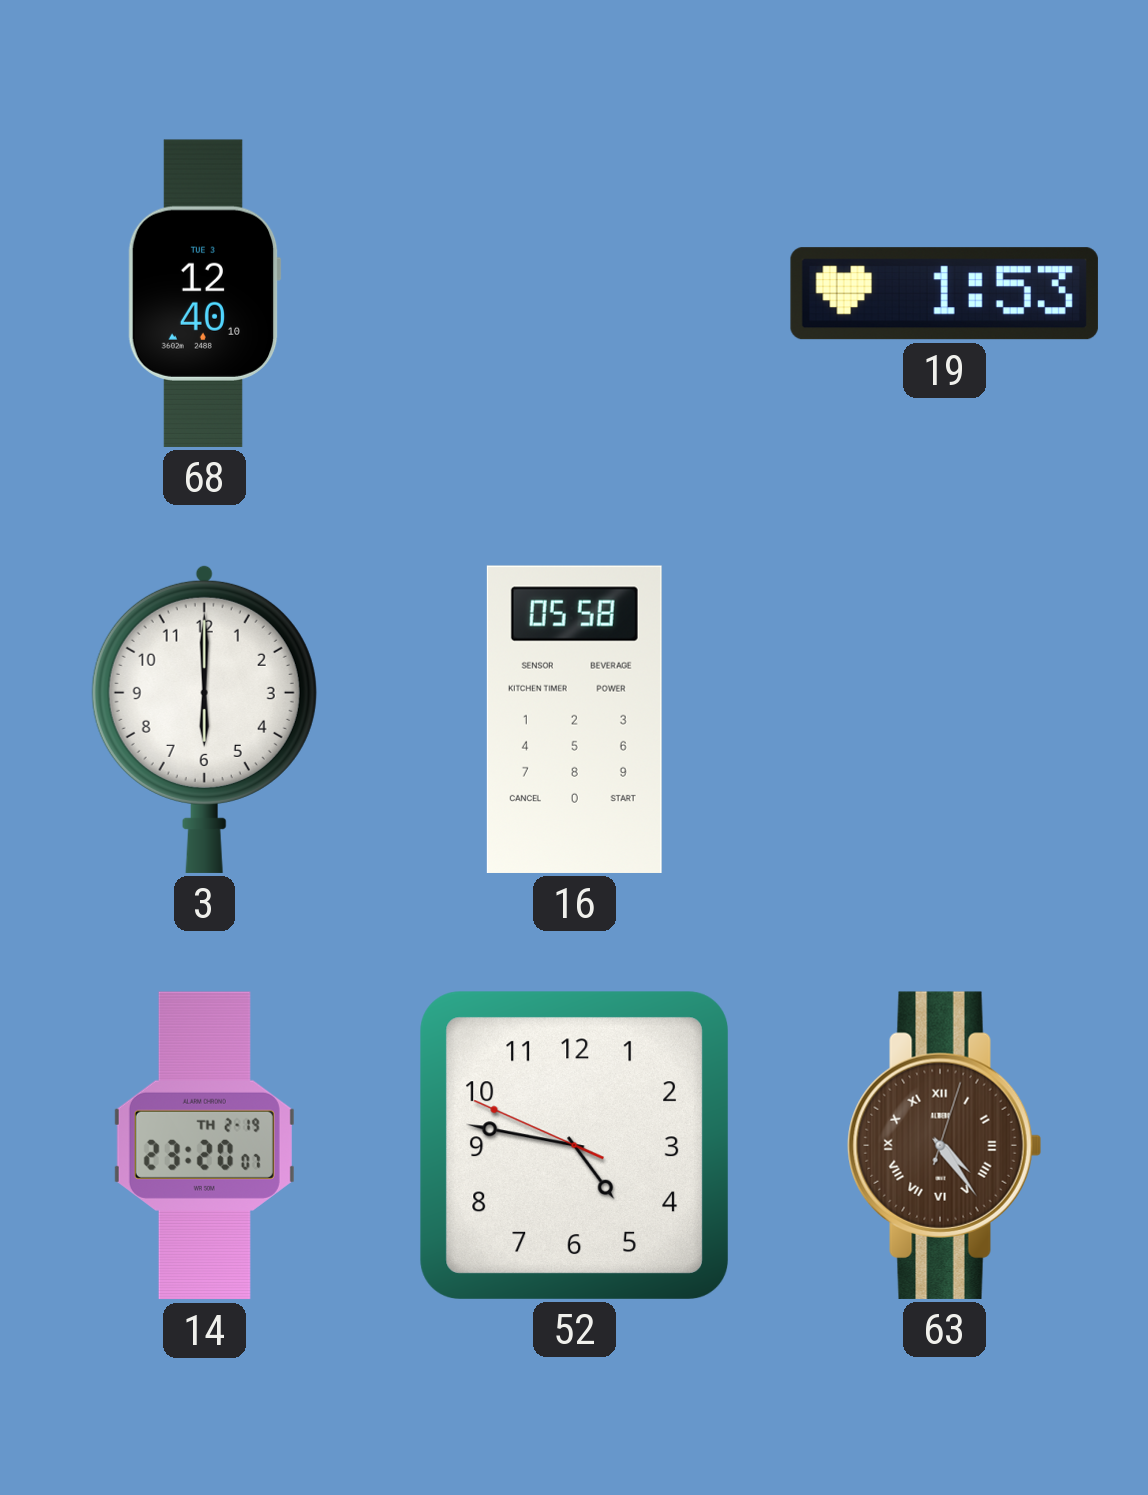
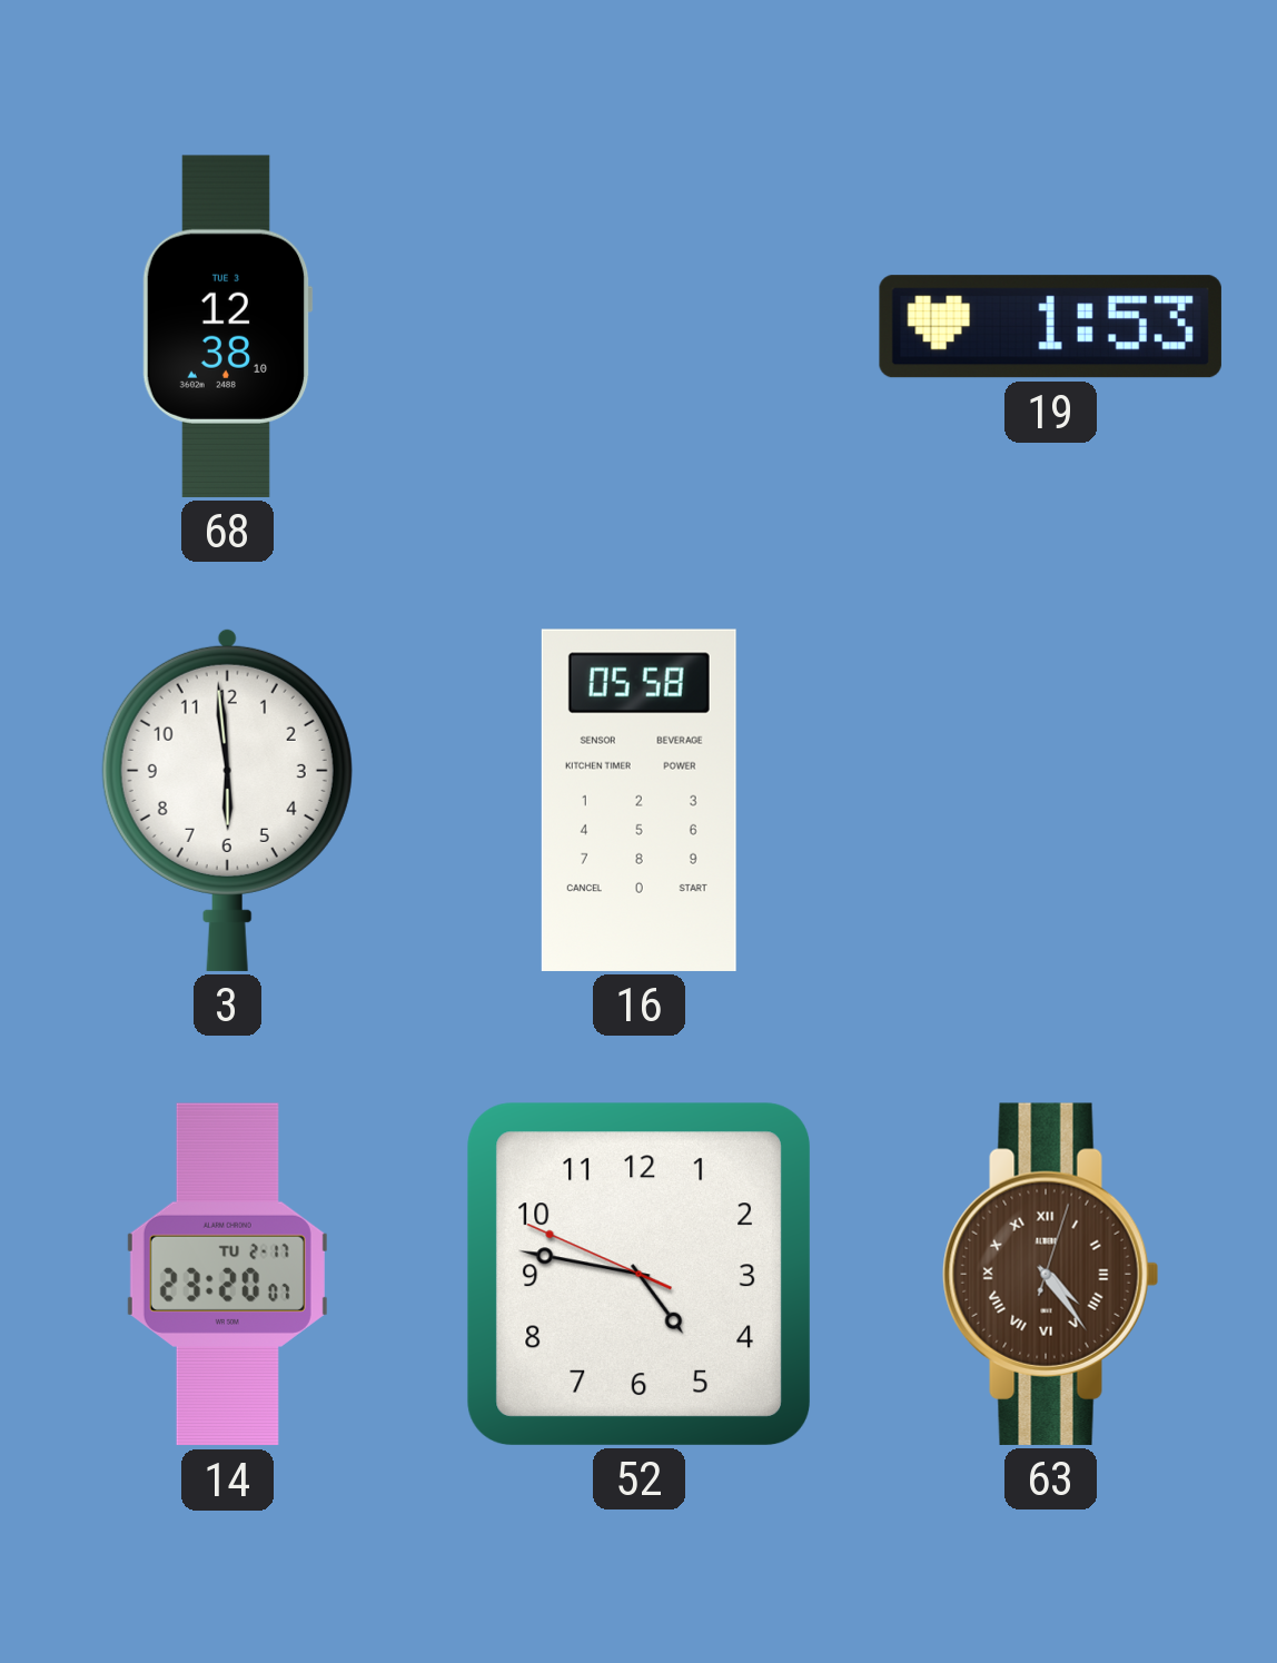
68: 12:40 -> 12:38
3: 6:00 -> 5:59
14 date: TH 2-19 -> TU 2-17
